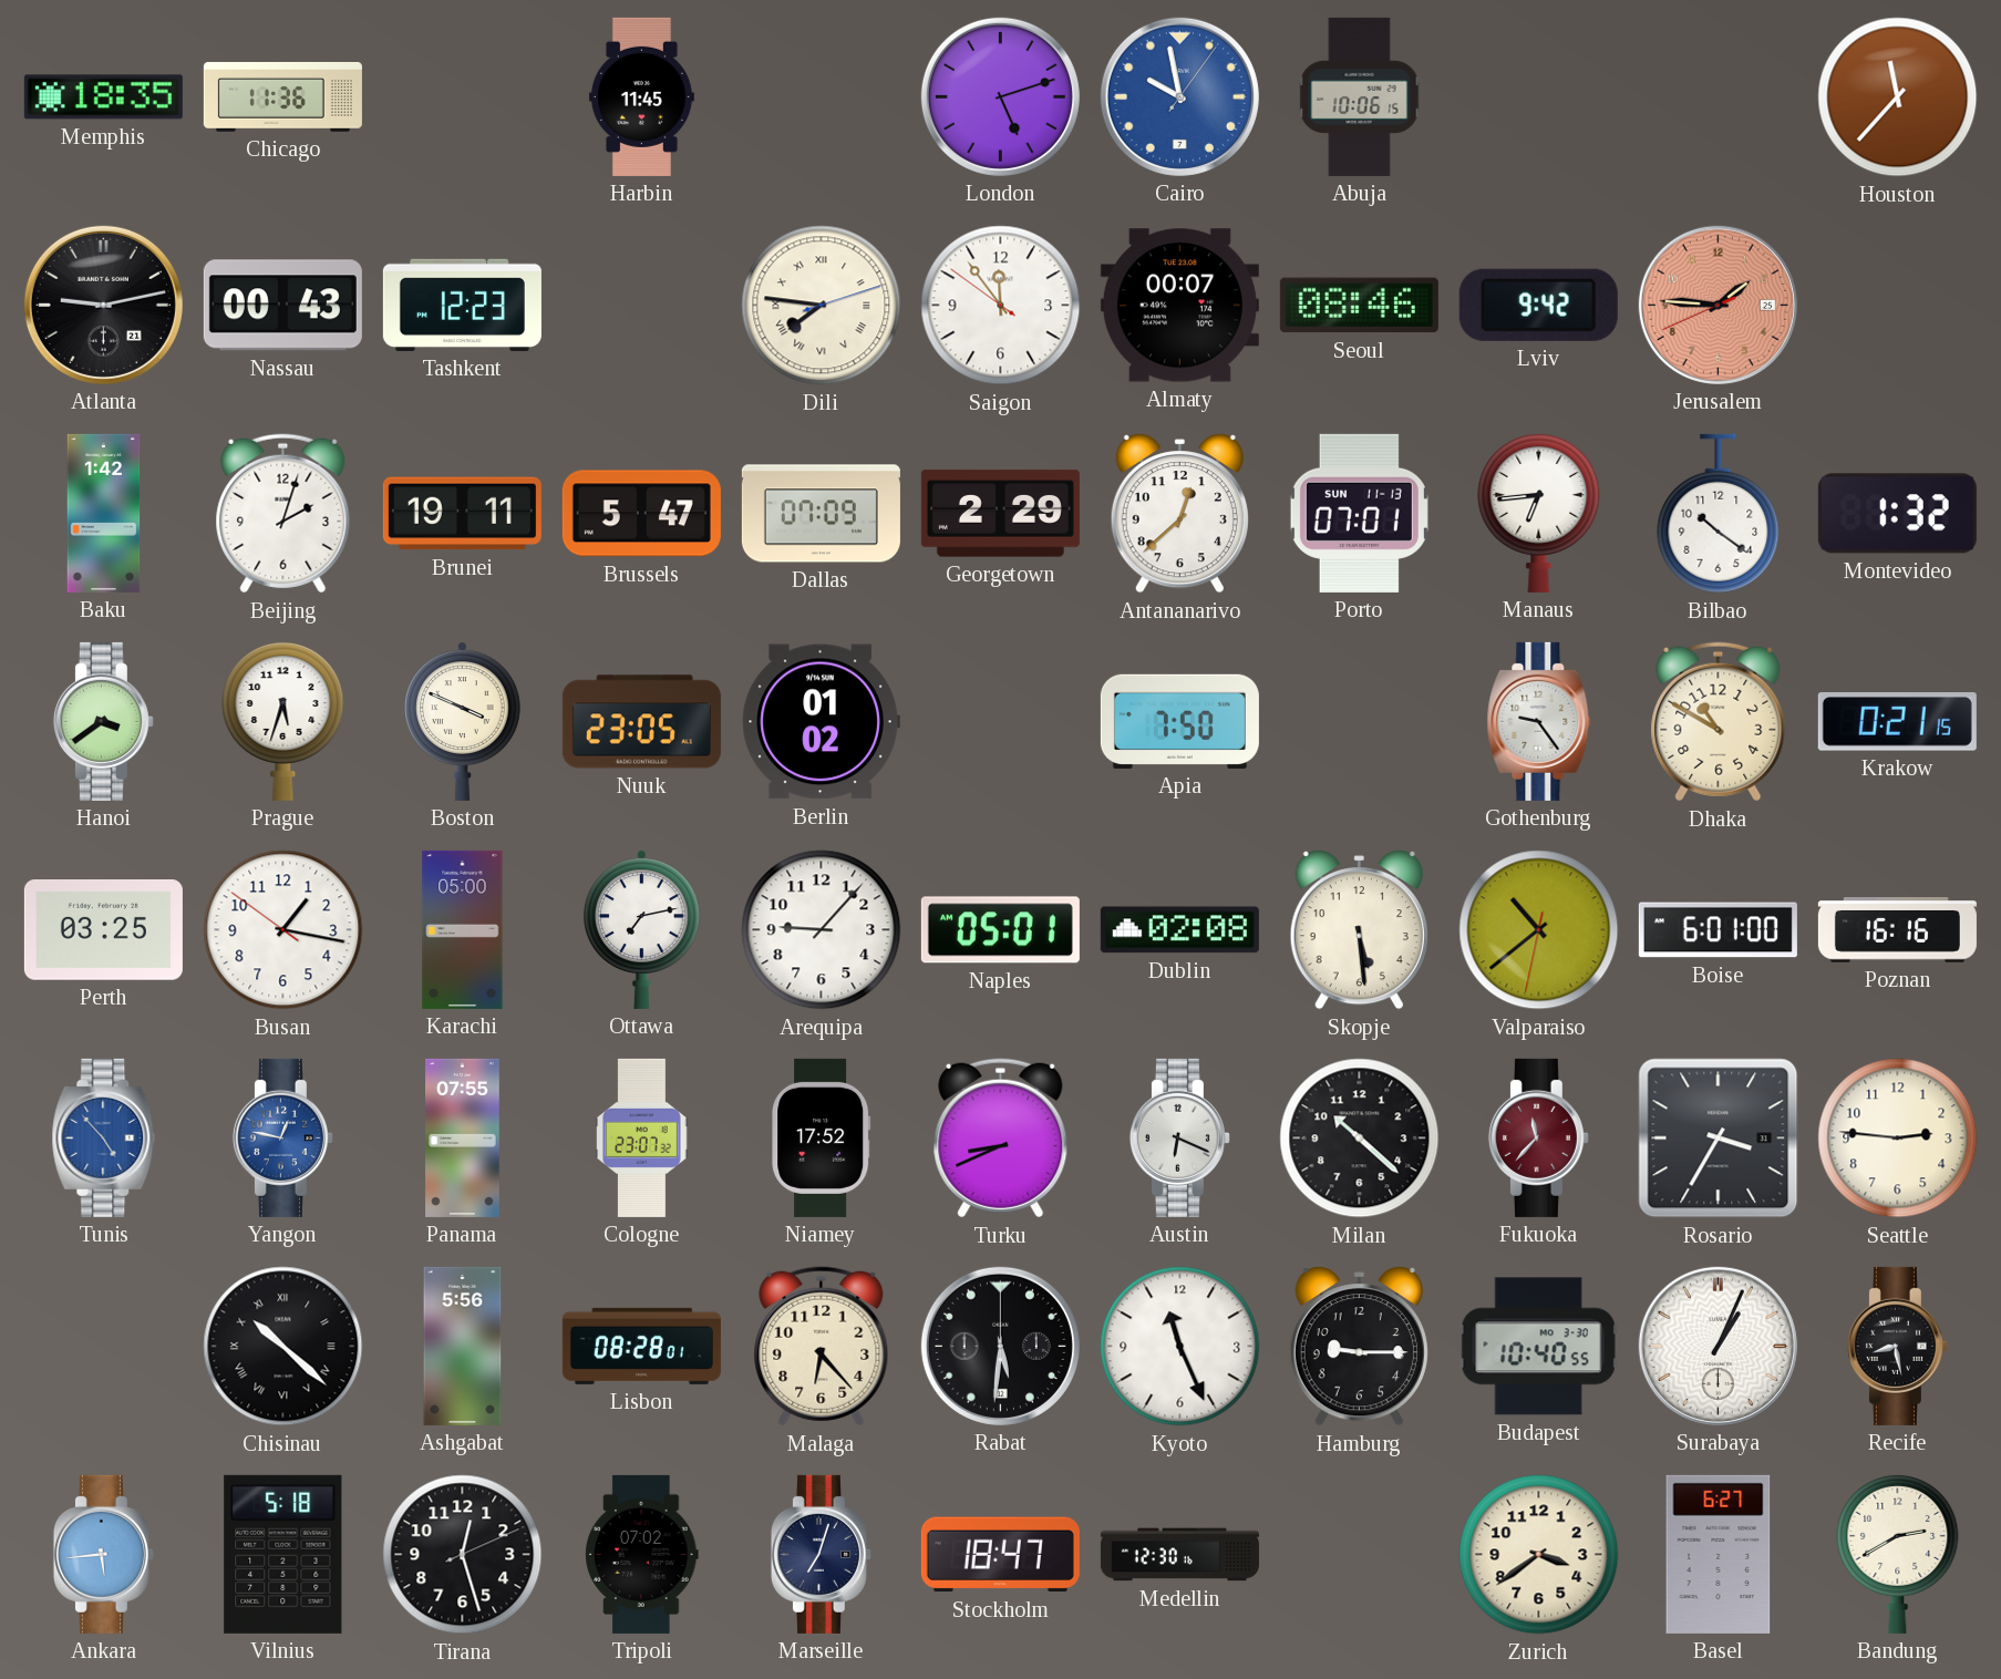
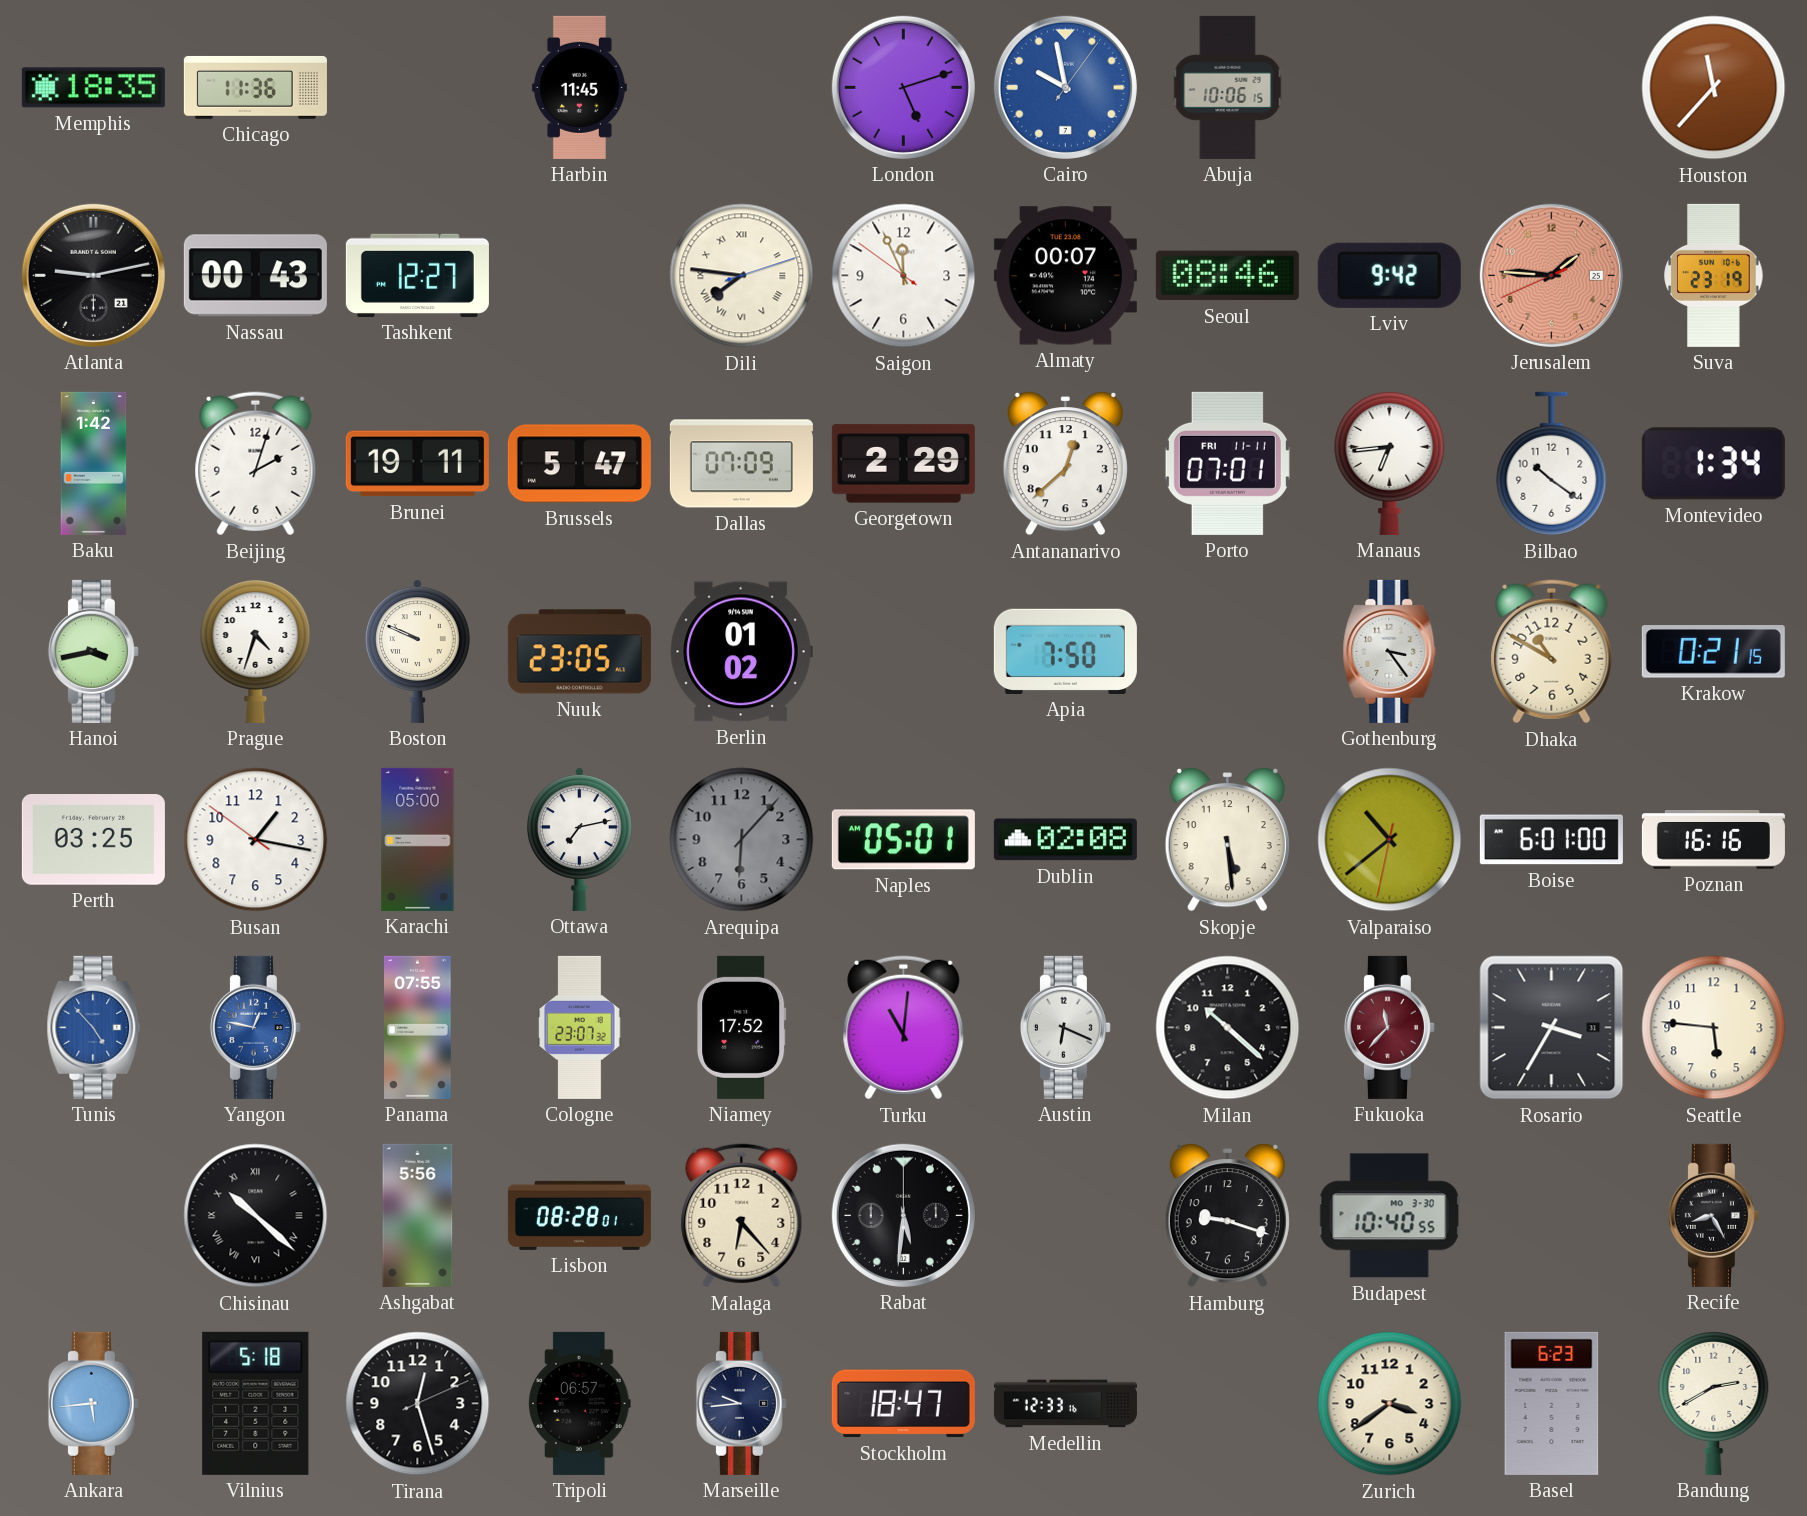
Tashkent: 12:23 -> 12:27
Saigon: 11:53 -> 11:55
Suva: none -> 23:19
Porto date: SUN 11-13 -> FRI 11-11
Montevideo: 1:32 -> 1:34
Hanoi: 3:39 -> 3:43
Prague: 5:33 -> 4:33
Boston: 3:49 -> 9:49
Gothenburg: 9:24 -> 3:24
Arequipa: 9:07 -> 6:07
Arequipa dial: white -> grey
Turku: 8:41 -> 11:01
Seattle: 2:46 -> 5:46
Kyoto: 11:26 -> none
Hamburg: 9:15 -> 9:18
Surabaya: 1:04 -> none
Recife: 8:28 -> 8:25
Tripoli: 07:02 -> 06:57
Marseille: 7:03 -> 9:44
Medellin: 12:30 -> 12:33
Basel: 6:27 -> 6:23
